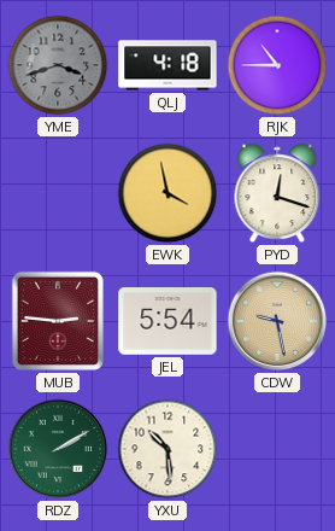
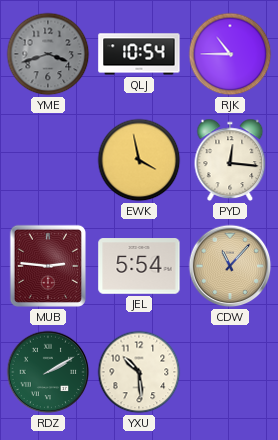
QLJ: 4:18 -> 10:54
PYD: 12:18 -> 12:16
CDW: 9:28 -> 11:07
